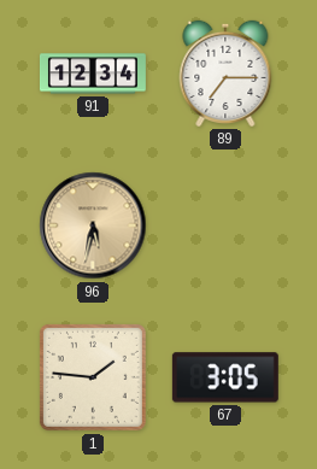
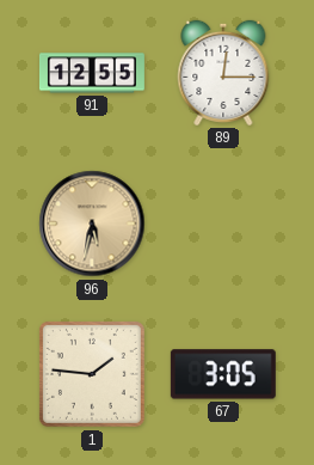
91: 12:34 -> 12:55
89: 7:15 -> 12:15
